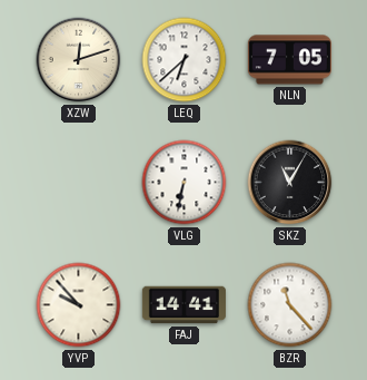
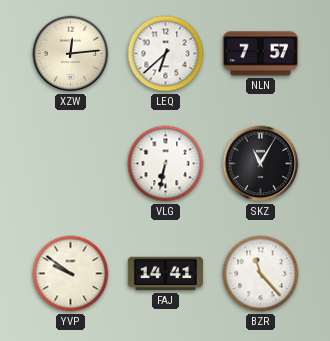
XZW: 12:12 -> 12:14
NLN: 7:05 -> 7:57
YVP: 9:53 -> 9:51
